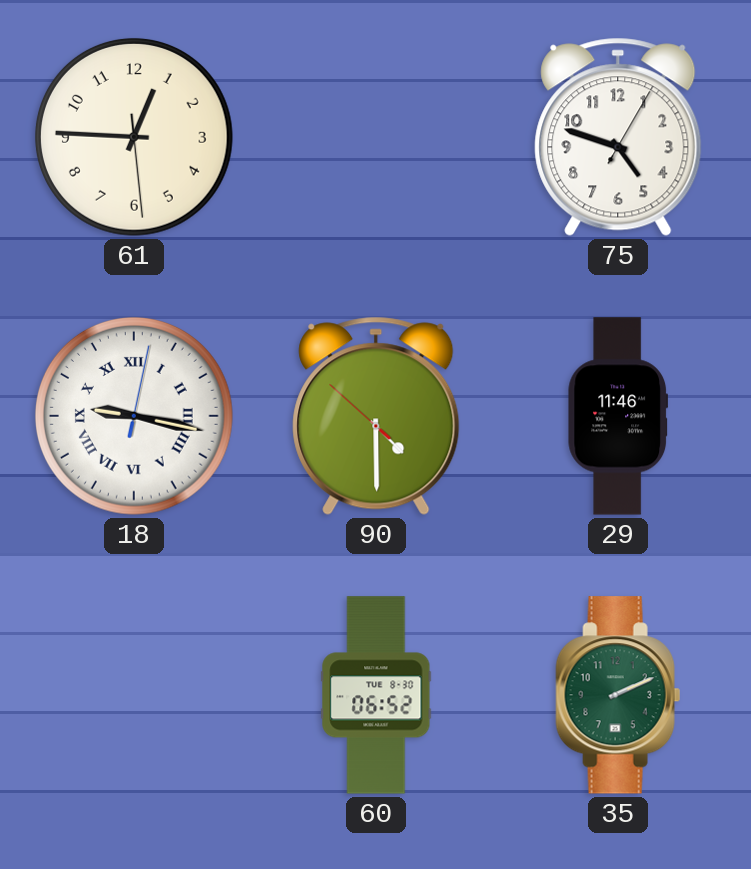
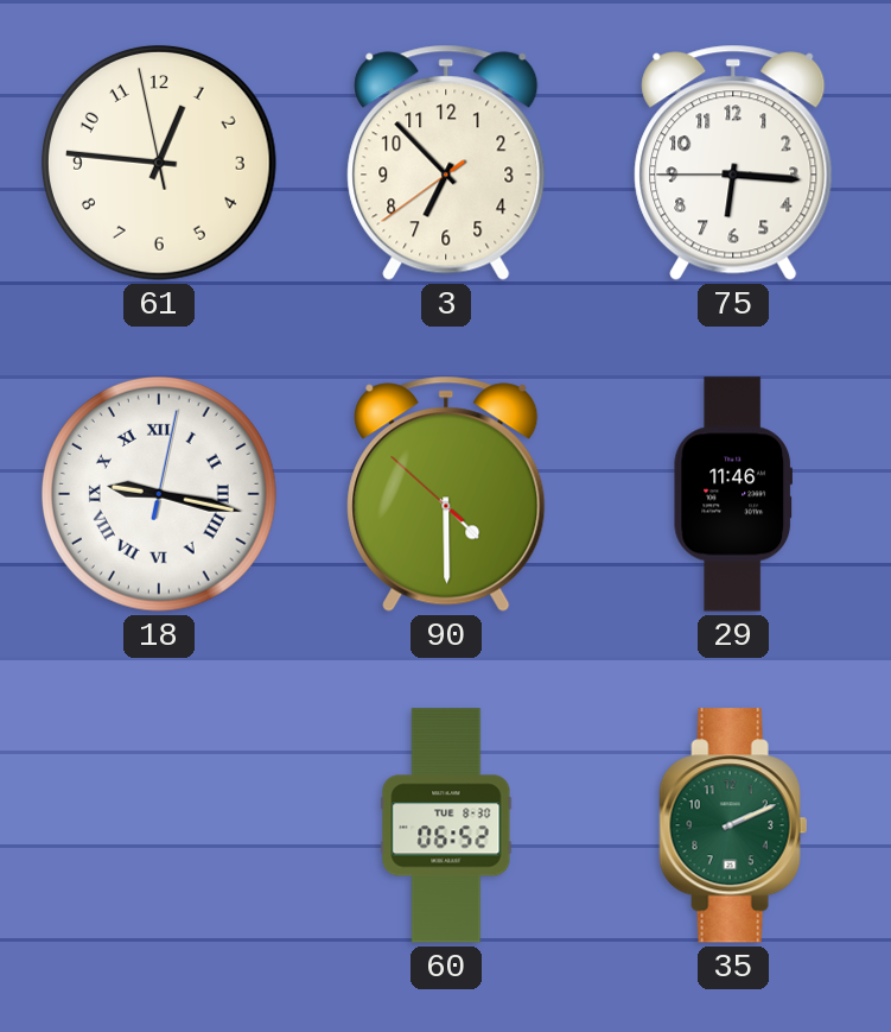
61: 12:45:29 -> 12:45:58
3: none -> 6:52
75: 4:48 -> 6:15
